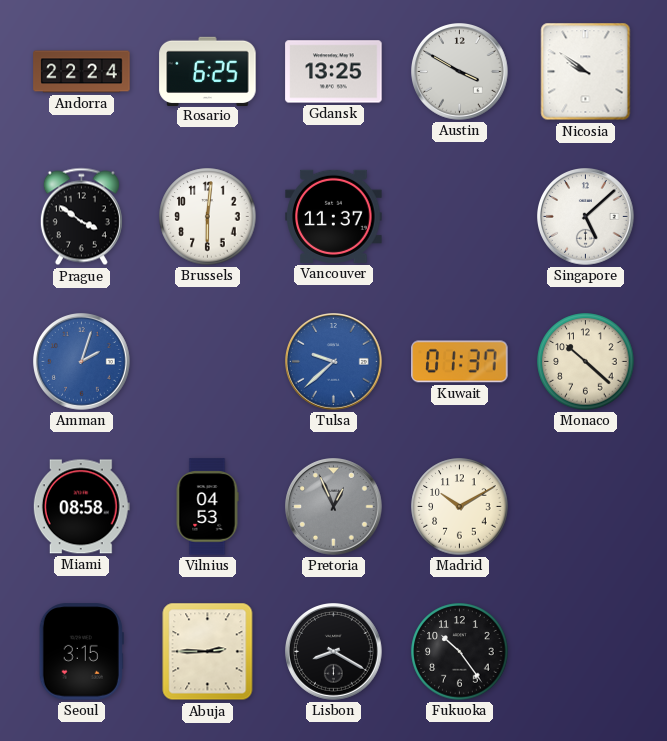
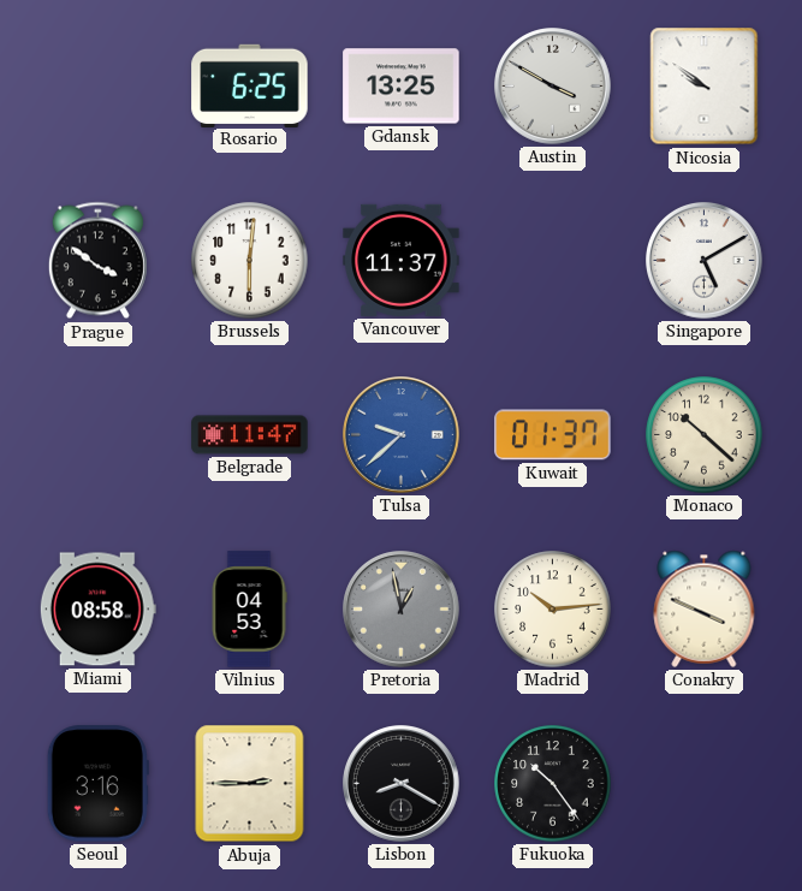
Andorra: 22:24 -> none
Singapore: 5:08 -> 5:10
Amman: 2:03 -> none
Belgrade: none -> 11:47
Pretoria: 12:56 -> 12:58
Madrid: 10:10 -> 10:14
Conakry: none -> 3:49
Seoul: 3:15 -> 3:16
